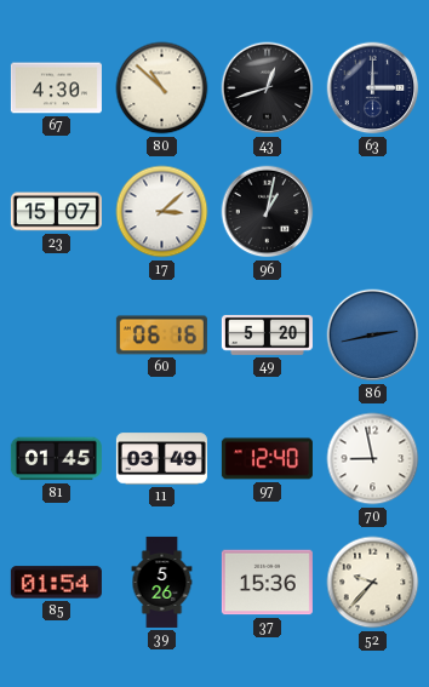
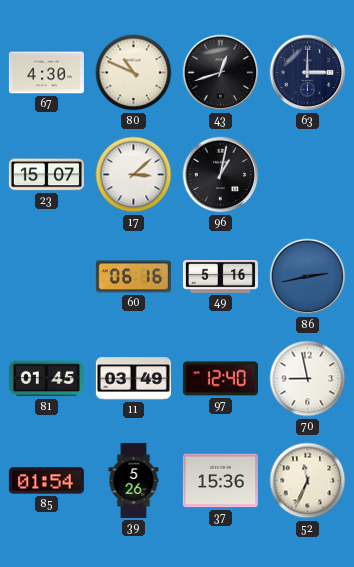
80: 10:52 -> 10:49
49: 5:20 -> 5:16
52: 9:37 -> 11:34
